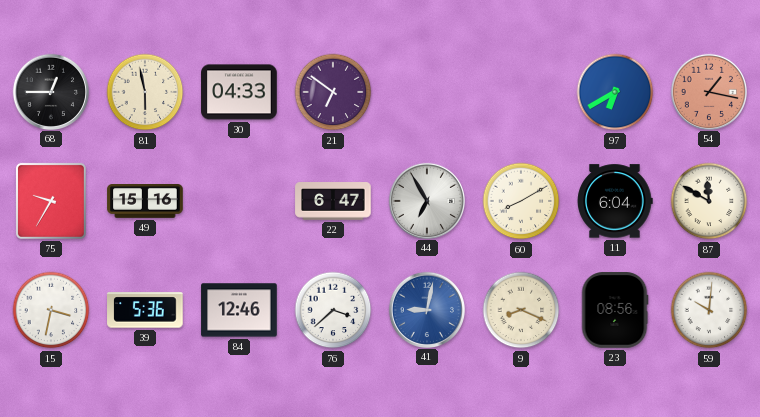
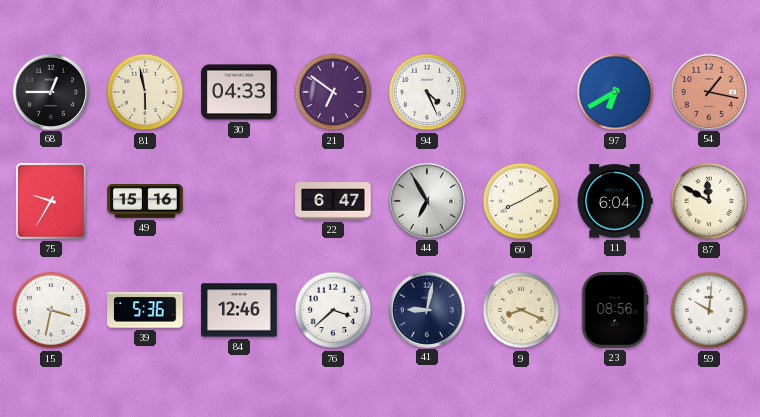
94: none -> 4:26
41 dial: blue -> navy
